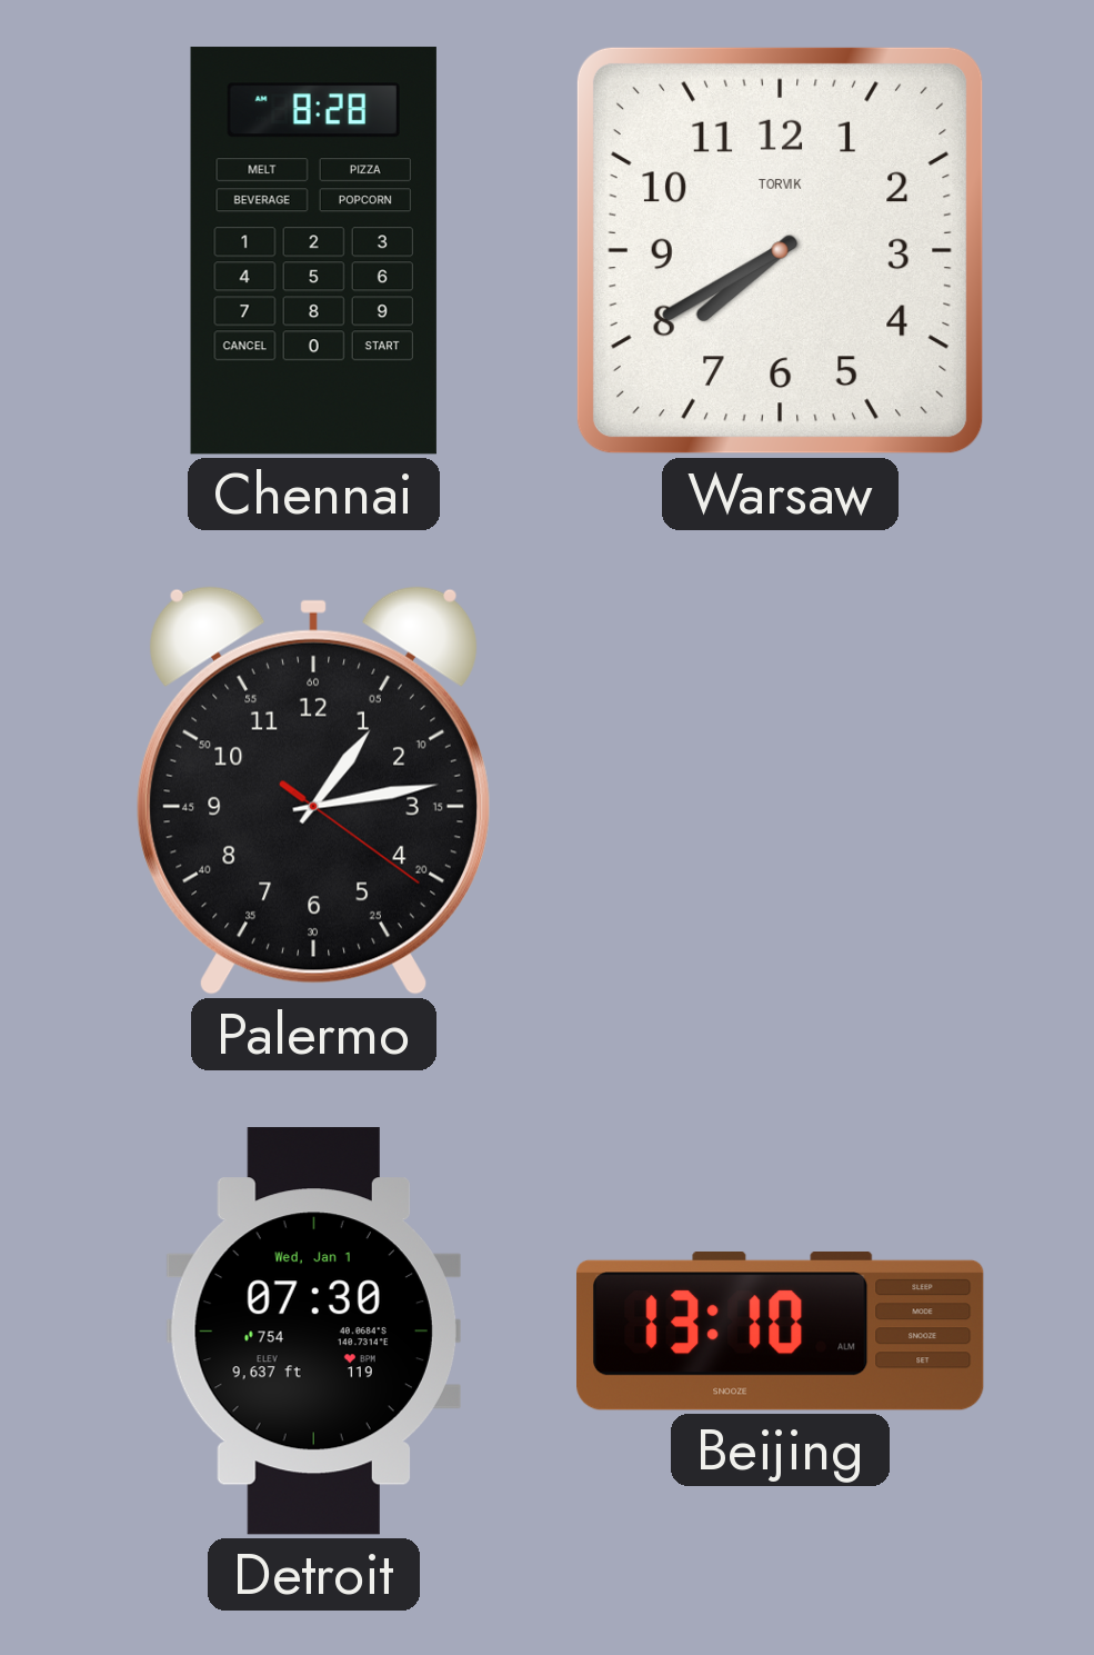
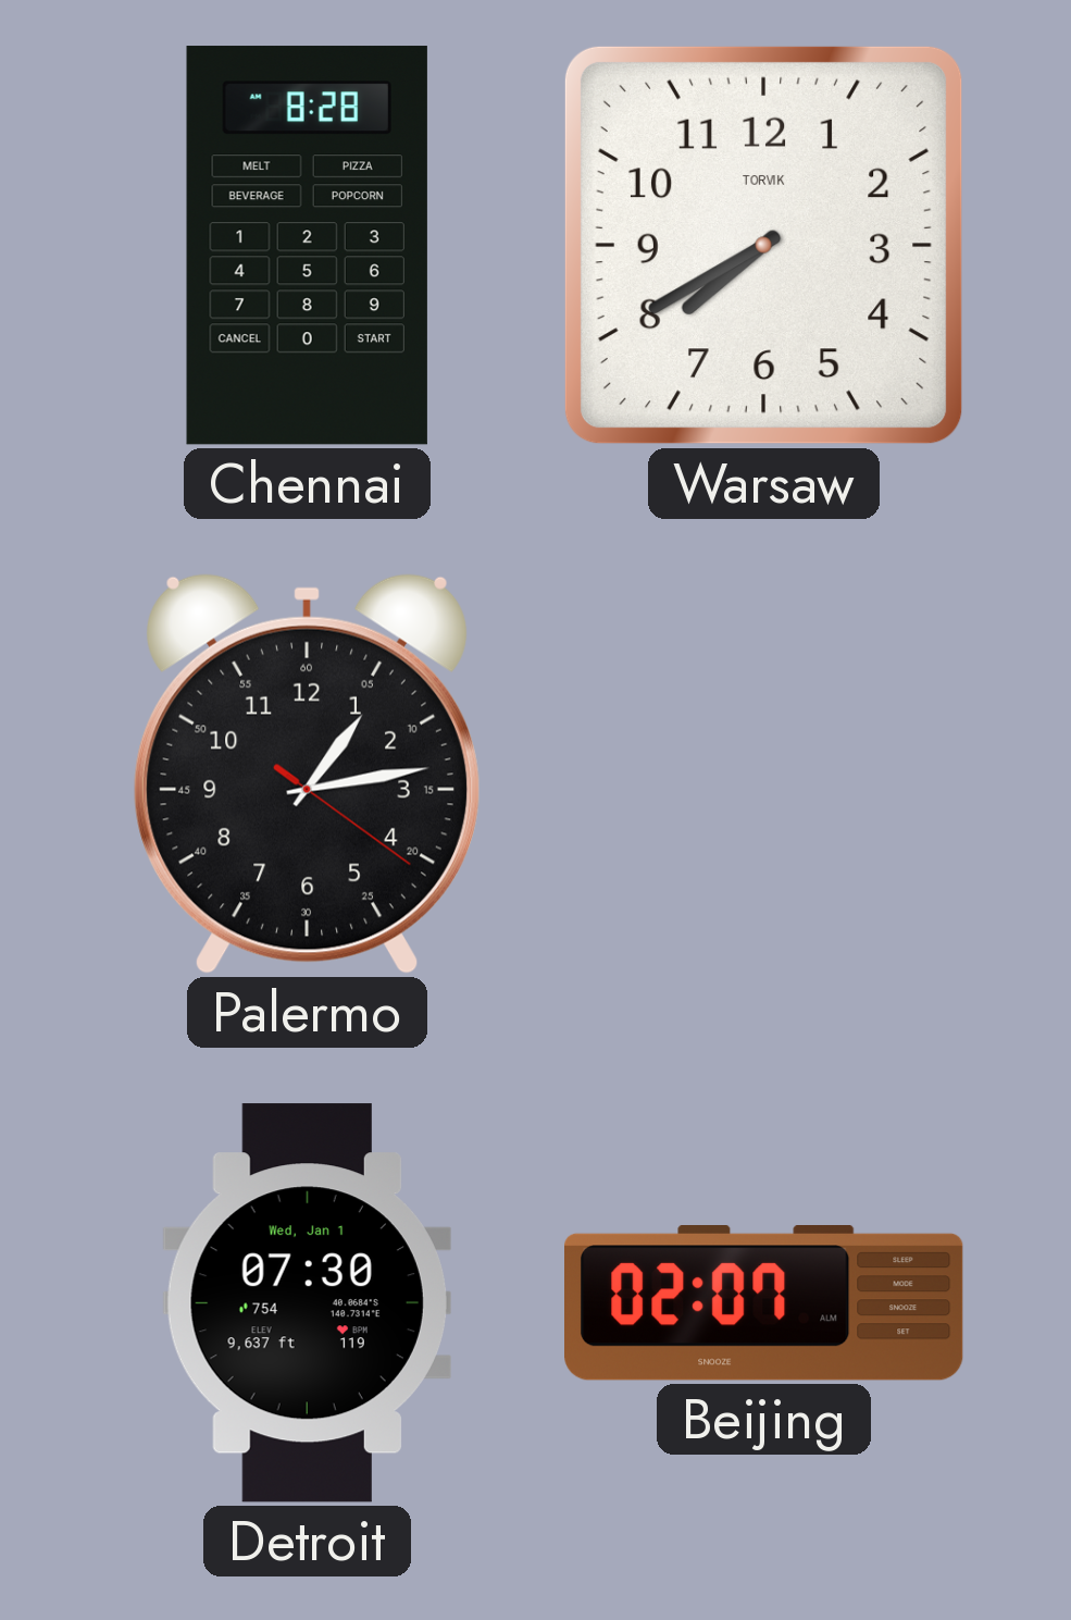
Beijing: 13:10 -> 02:07
